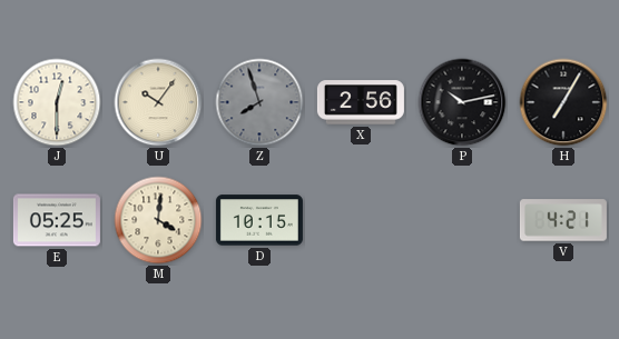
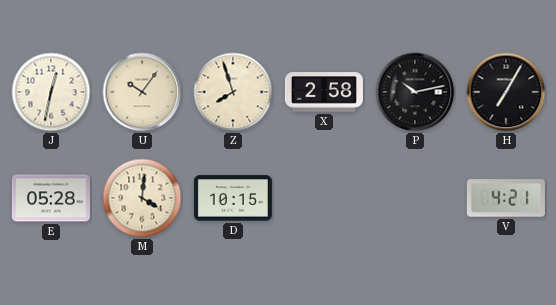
J: 12:30 -> 12:32
Z dial: grey -> cream
X: 2:56 -> 2:58
E: 05:25 -> 05:28
